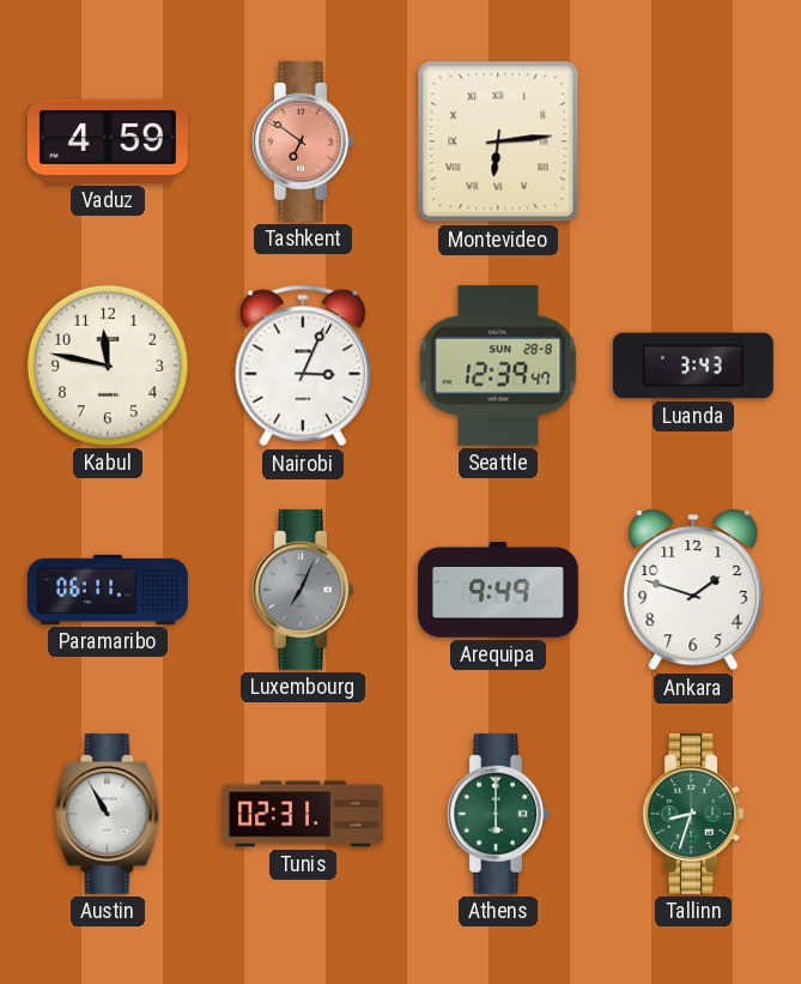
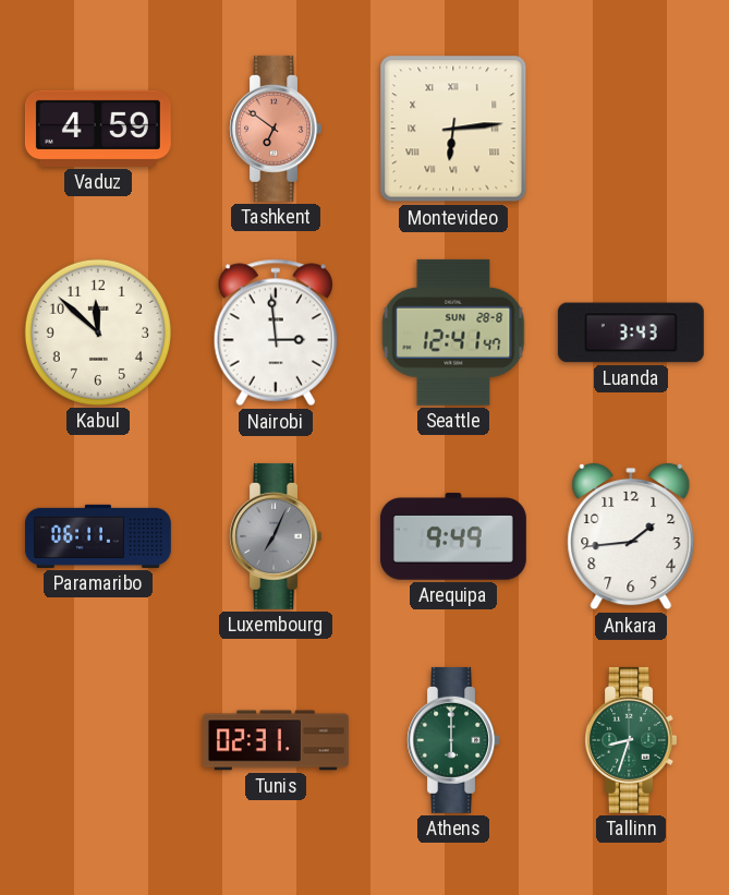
Kabul: 11:47 -> 11:52
Nairobi: 3:04 -> 2:59
Seattle: 12:39 -> 12:41
Ankara: 1:48 -> 1:44
Austin: 10:55 -> none
